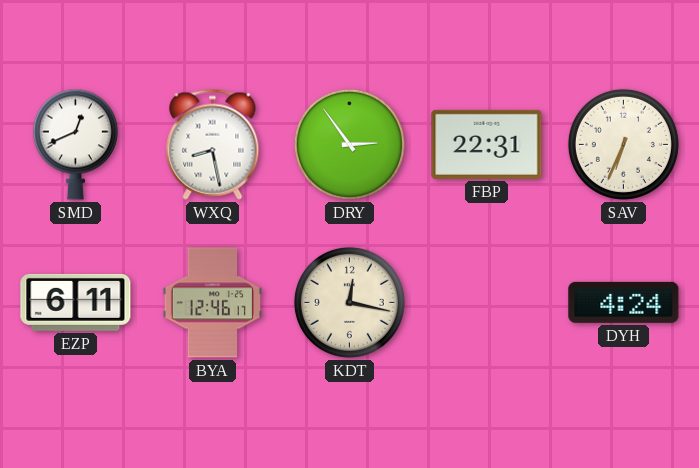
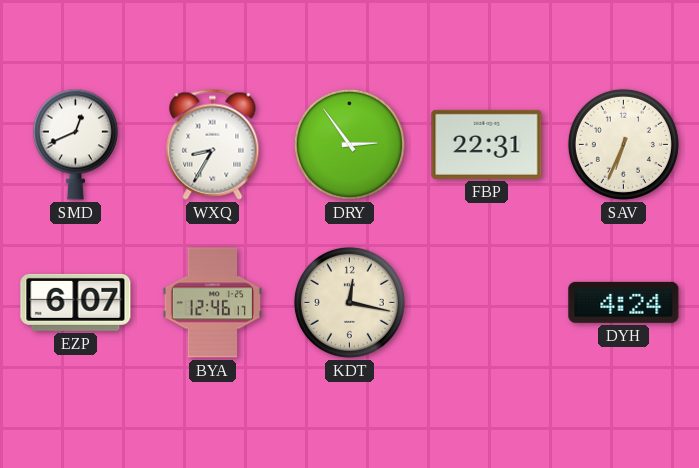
WXQ: 8:28 -> 8:35
EZP: 6:11 -> 6:07
